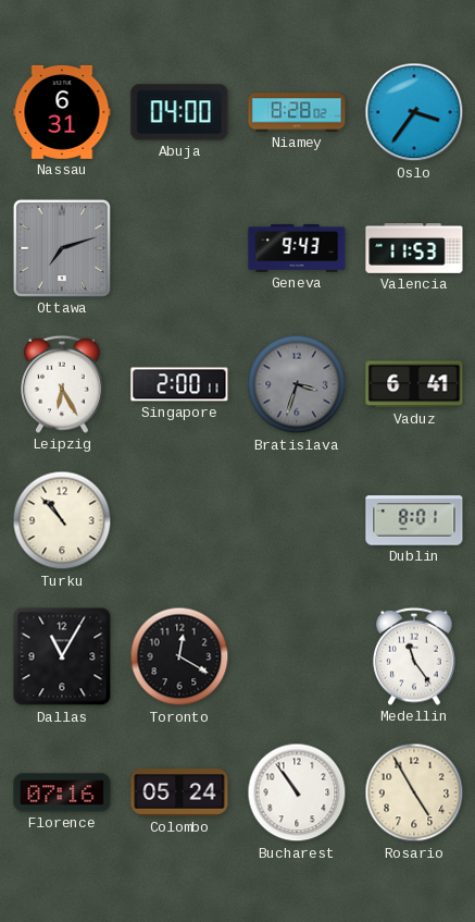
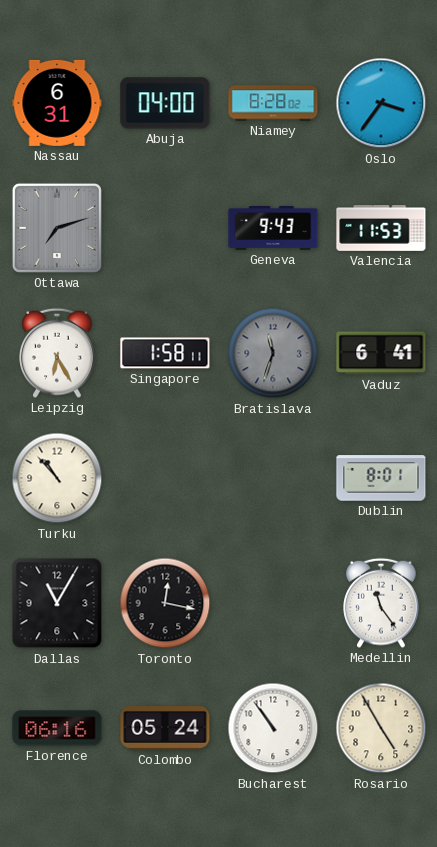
Singapore: 2:00 -> 1:58
Bratislava: 3:33 -> 11:33
Toronto: 12:20 -> 12:17
Florence: 07:16 -> 06:16
